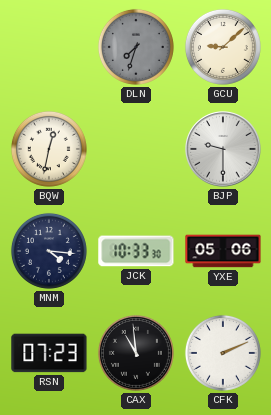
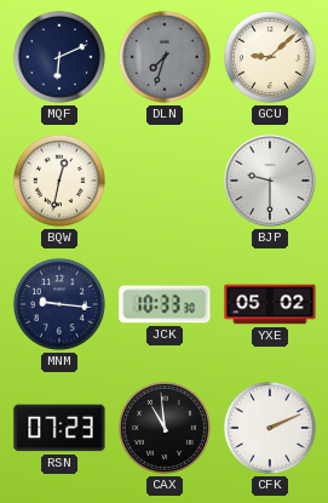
MQF: none -> 6:11
MNM: 4:16 -> 9:16
YXE: 05:06 -> 05:02
